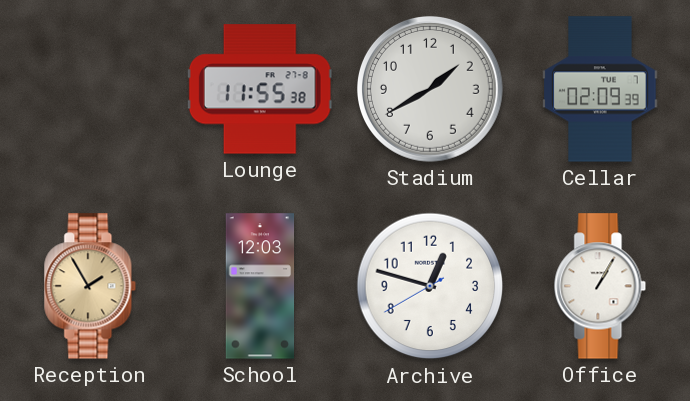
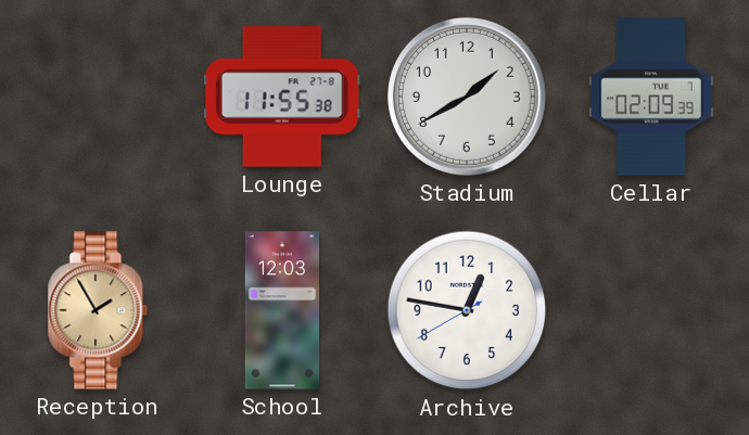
Archive: 12:47 -> 12:46
Office: 1:05 -> none
